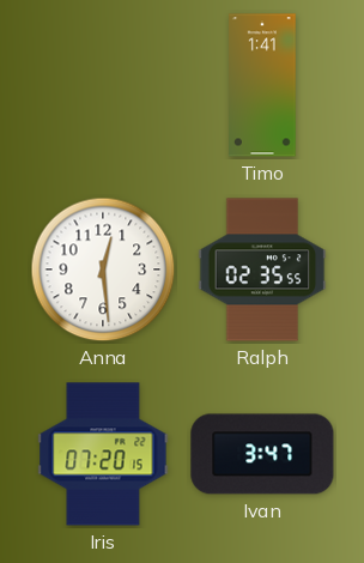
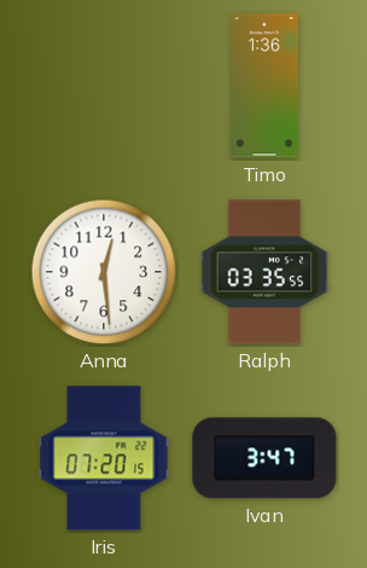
Timo: 1:41 -> 1:36
Ralph: 02:35 -> 03:35
